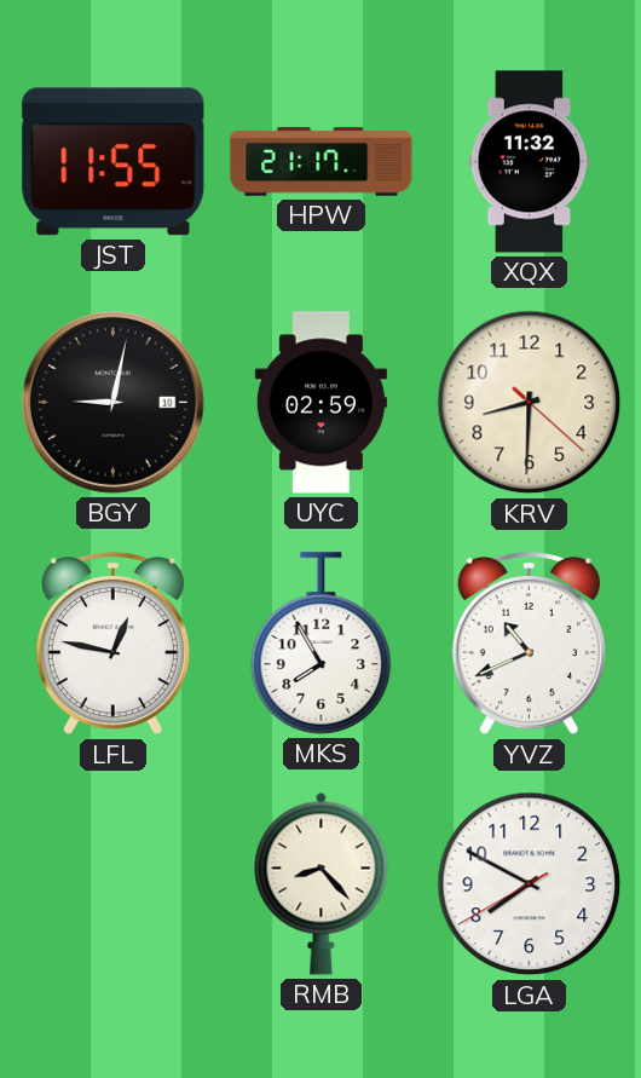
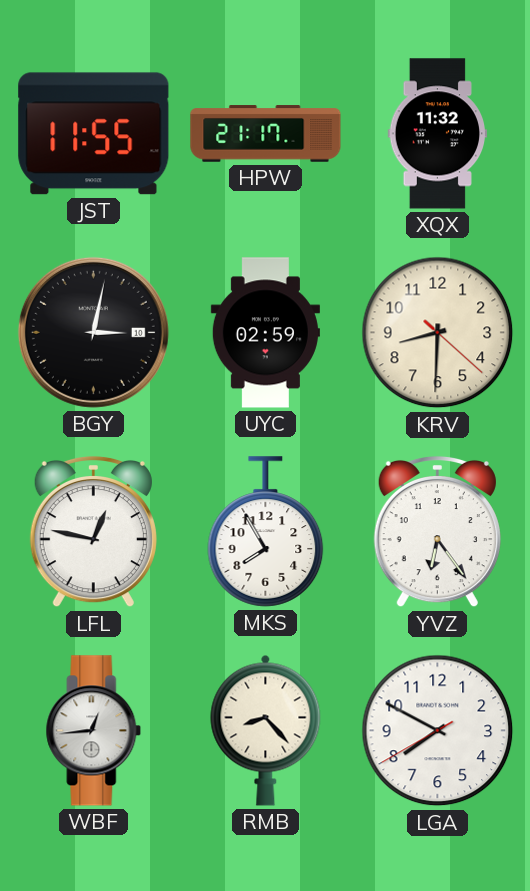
BGY: 9:02 -> 3:02
YVZ: 10:41 -> 6:24
WBF: none -> 12:44
